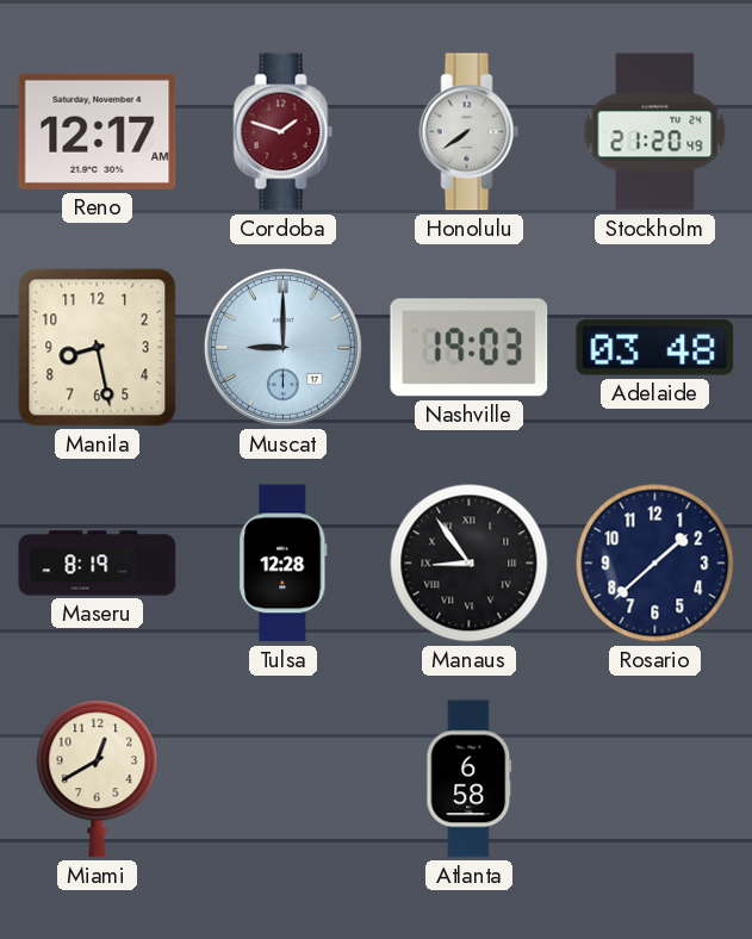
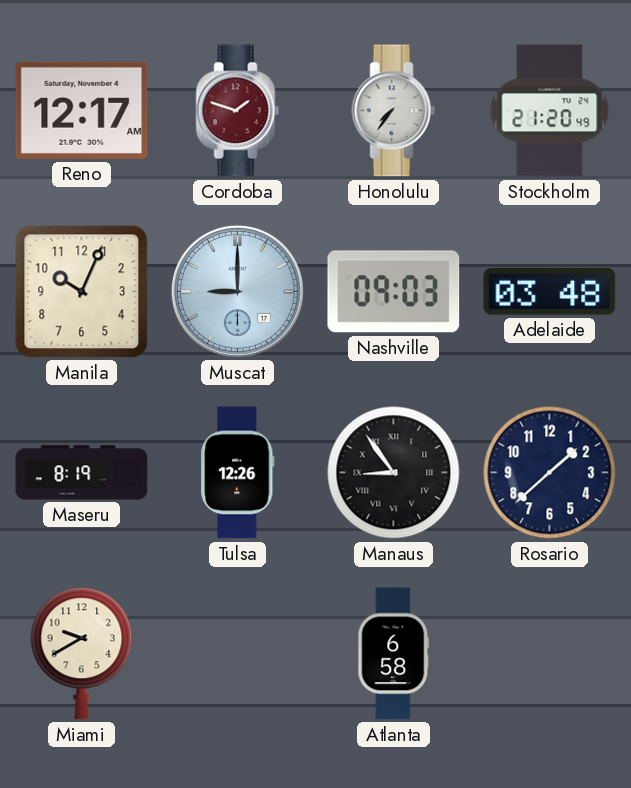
Honolulu: 7:39 -> 7:36
Manila: 8:28 -> 10:04
Nashville: 19:03 -> 09:03
Tulsa: 12:28 -> 12:26
Miami: 12:40 -> 9:40
